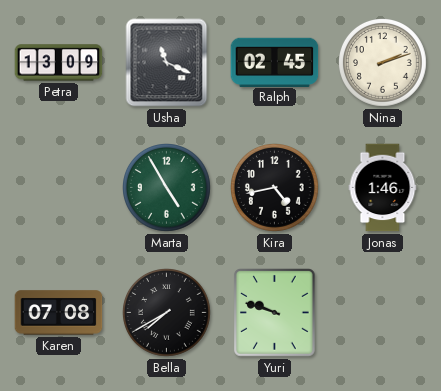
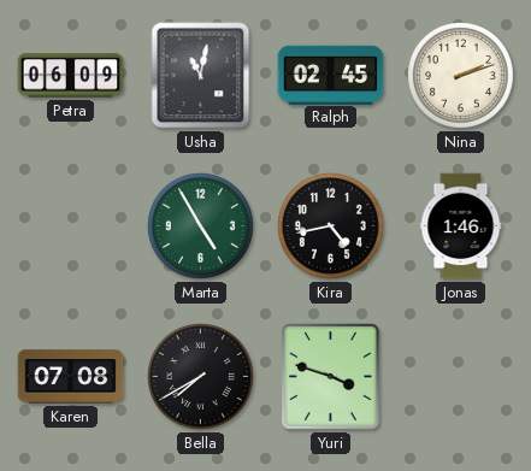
Petra: 13:09 -> 06:09
Usha: 11:19 -> 11:02
Yuri: 9:48 -> 3:48
